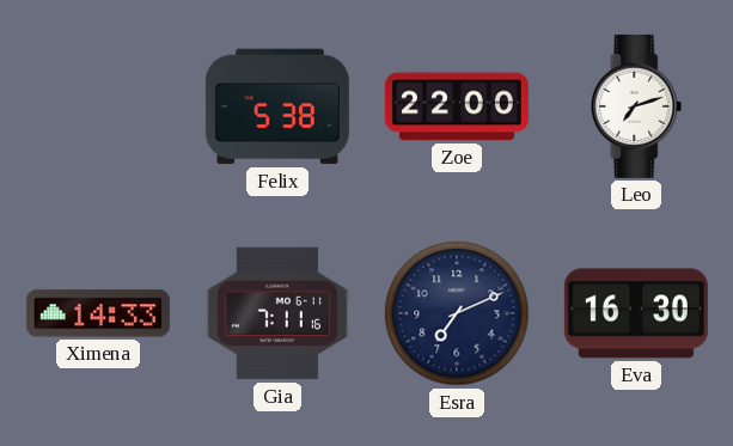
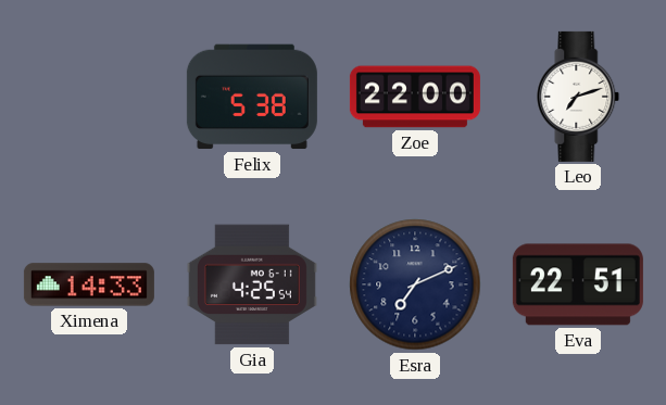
Gia: 7:11 -> 4:25
Eva: 16:30 -> 22:51
